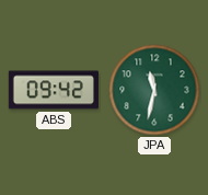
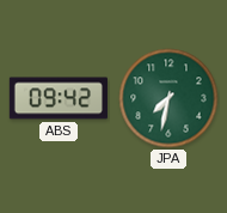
JPA: 11:32 -> 7:32
